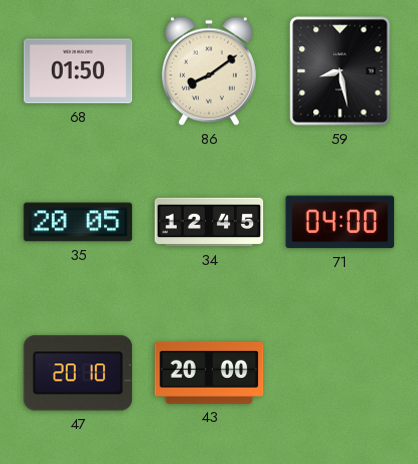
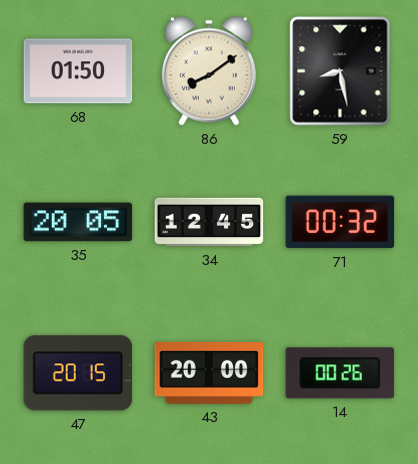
71: 04:00 -> 00:32
47: 20:10 -> 20:15
14: none -> 00:26
